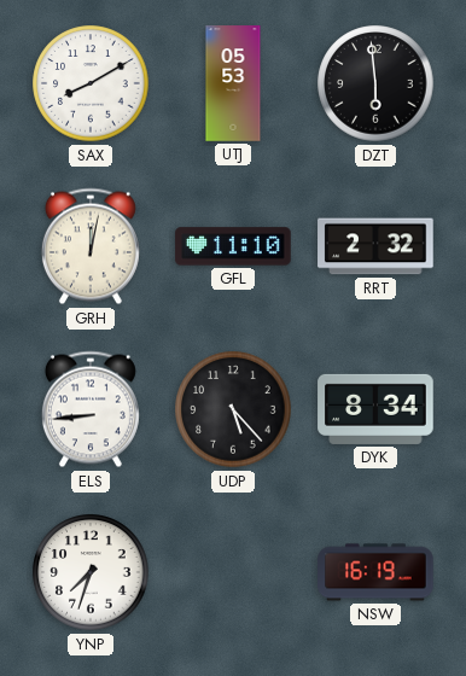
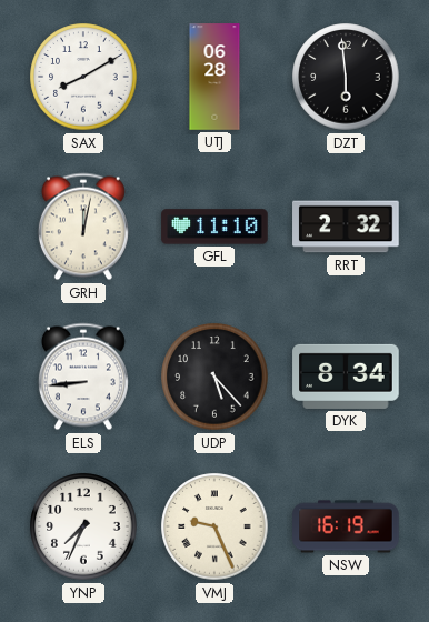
UTJ: 05:53 -> 06:28
YNP: 7:33 -> 7:34
VMJ: none -> 9:26
